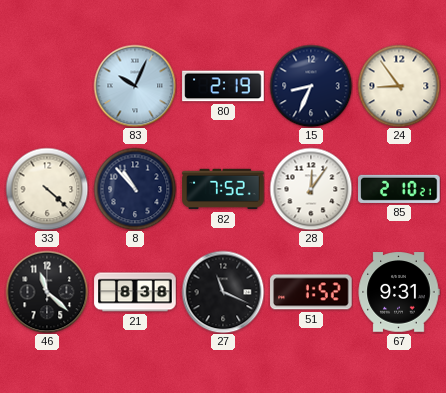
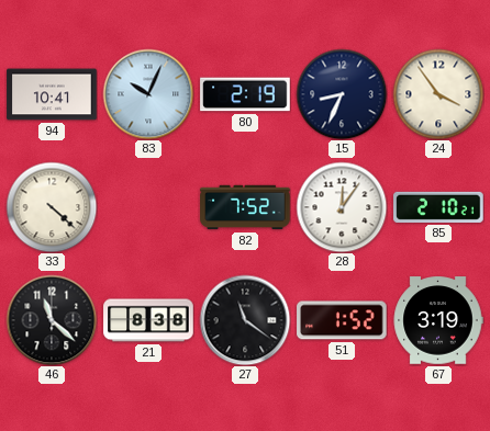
94: none -> 10:41
24: 8:54 -> 3:54
8: 10:53 -> none
27: 11:19 -> 11:21
67: 9:31 -> 3:19
